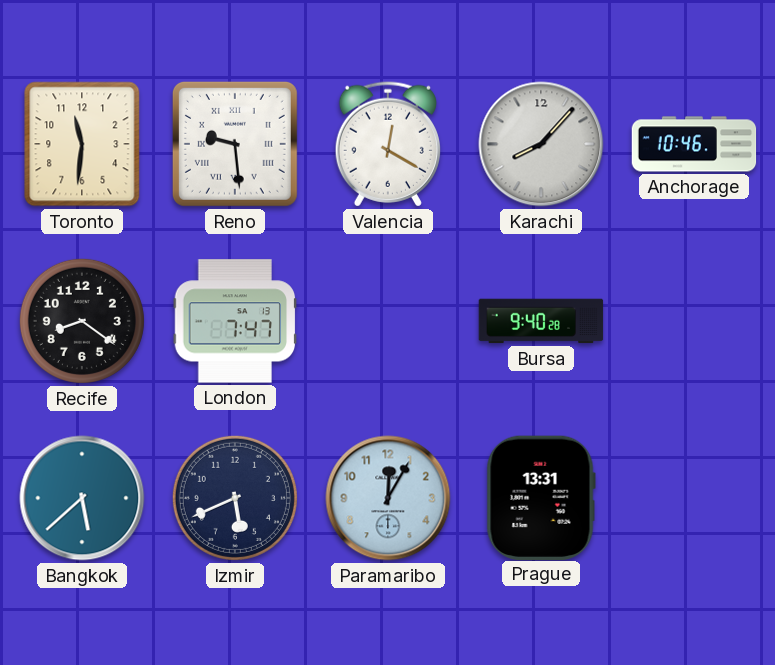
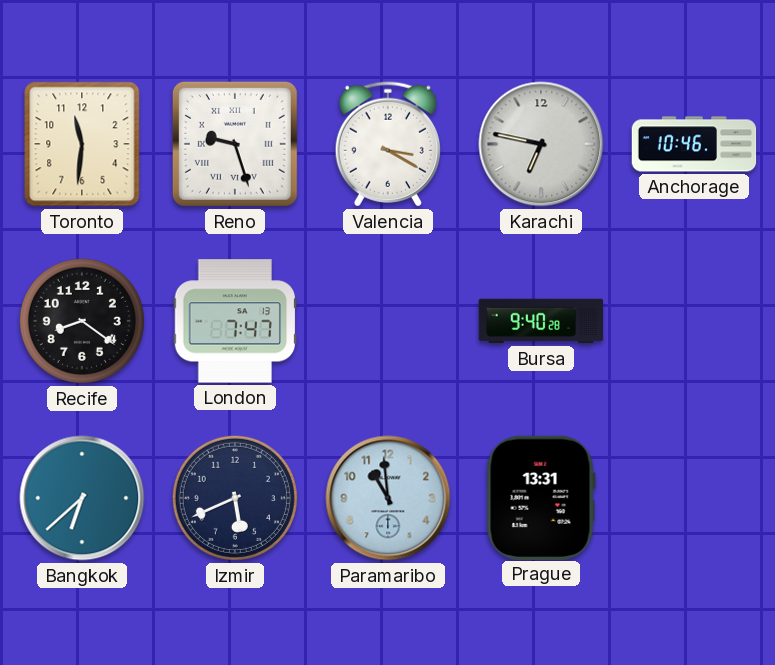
Reno: 9:29 -> 9:27
Valencia: 12:20 -> 3:20
Karachi: 8:07 -> 6:47
Bangkok: 5:38 -> 6:38
Paramaribo: 12:05 -> 10:59
